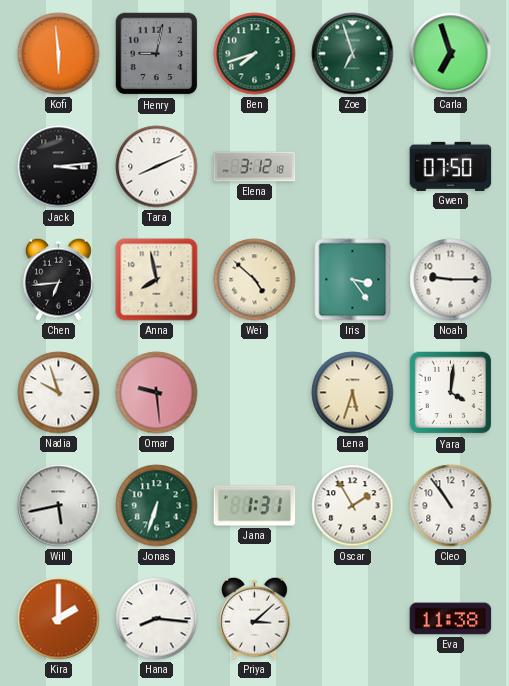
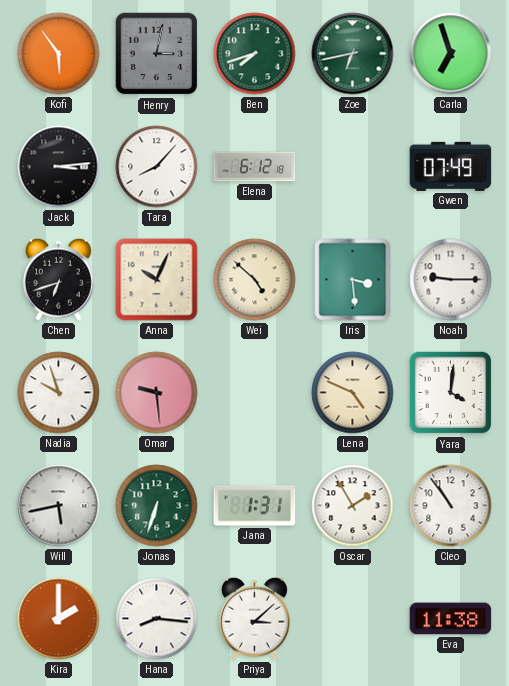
Kofi: 5:59 -> 5:54
Henry: 9:02 -> 3:02
Zoe: 6:57 -> 6:43
Tara: 8:11 -> 8:07
Elena: 3:12 -> 6:12
Gwen: 07:50 -> 07:49
Chen: 6:44 -> 6:42
Anna: 7:58 -> 10:04
Iris: 3:24 -> 3:29
Lena: 5:33 -> 4:49
